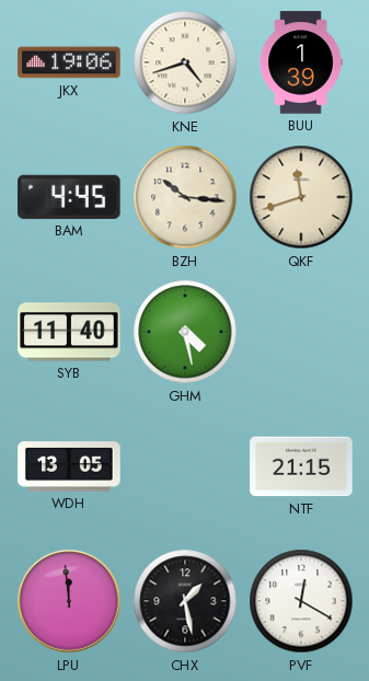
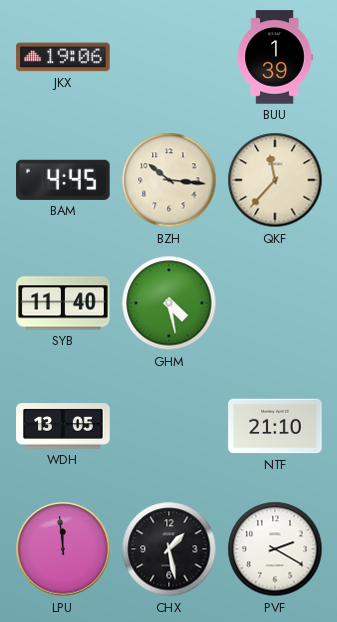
KNE: 4:42 -> none
QKF: 11:42 -> 11:37
NTF: 21:15 -> 21:10
PVF: 12:20 -> 2:20
